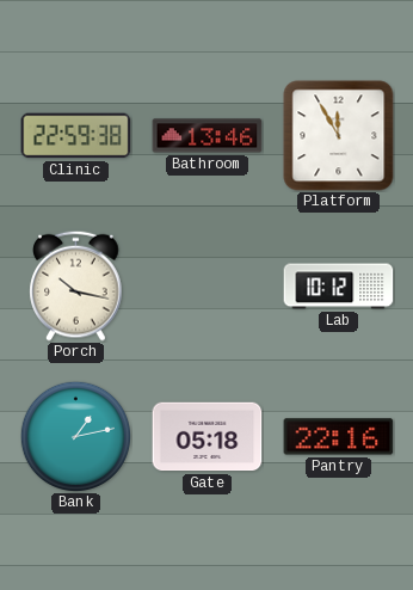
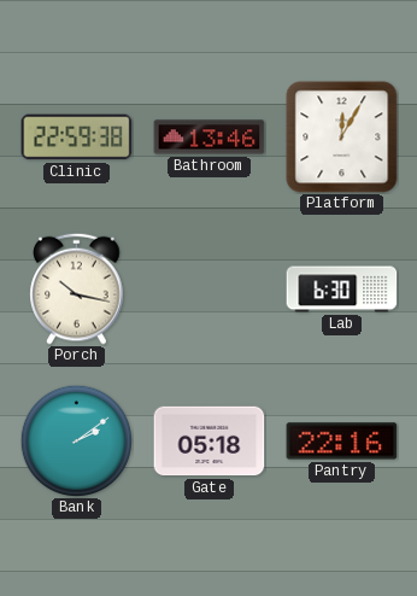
Platform: 11:55 -> 12:05
Lab: 10:12 -> 6:30
Bank: 1:13 -> 2:09
